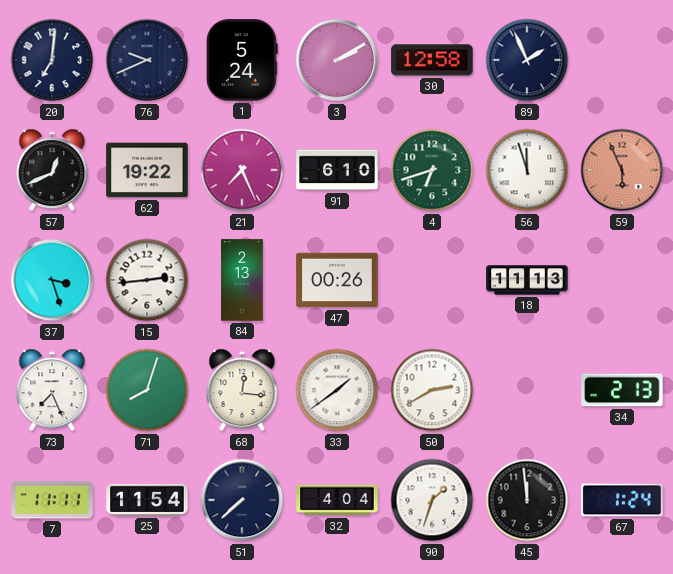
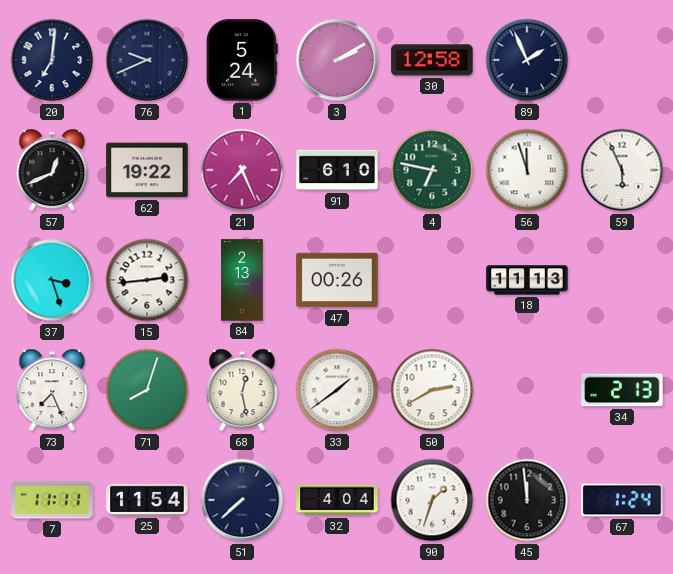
4: 6:42 -> 6:47
59 dial: salmon -> white
68: 12:16 -> 12:28
